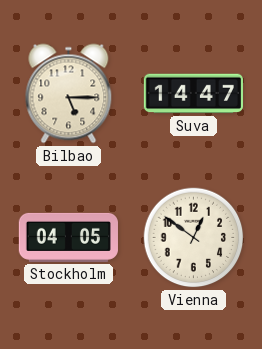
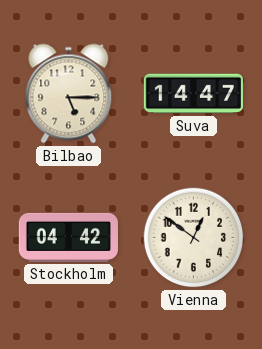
Stockholm: 04:05 -> 04:42
